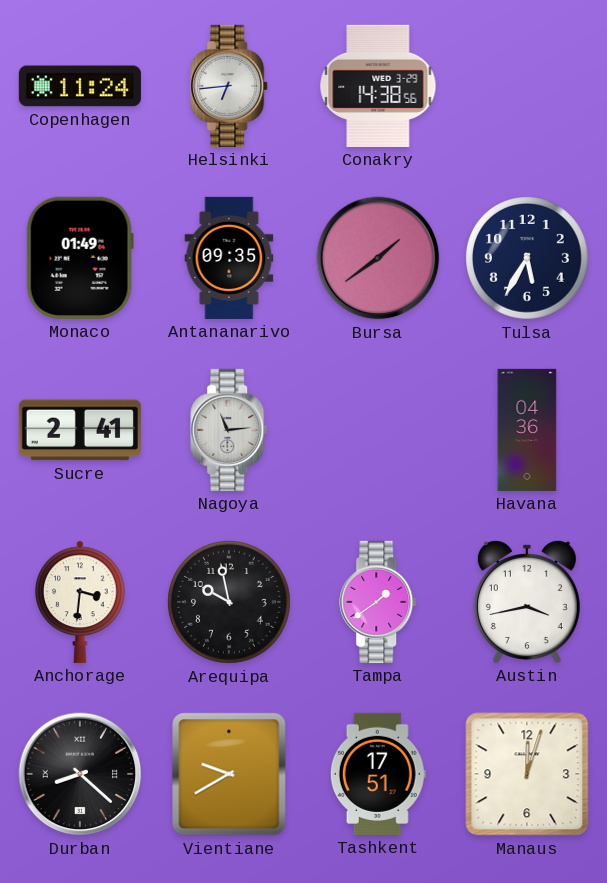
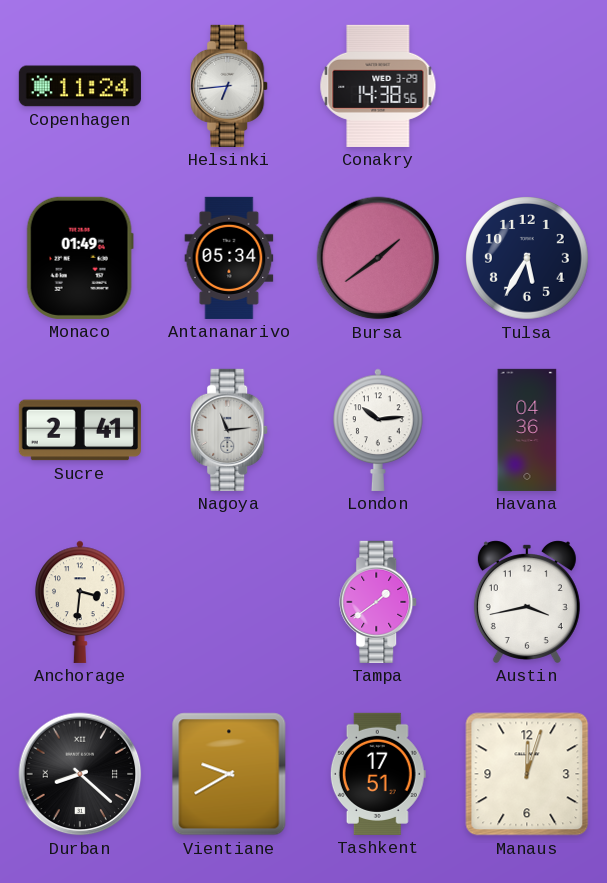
Antananarivo: 09:35 -> 05:34
London: none -> 10:14
Arequipa: 9:58 -> none
